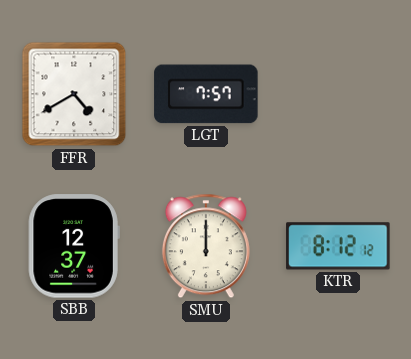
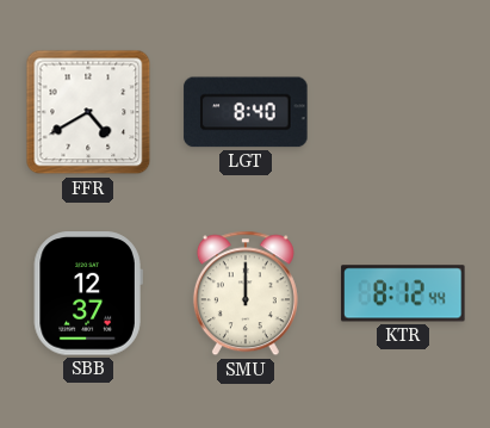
LGT: 7:57 -> 8:40
KTR: 8:12:12 -> 8:12:44
